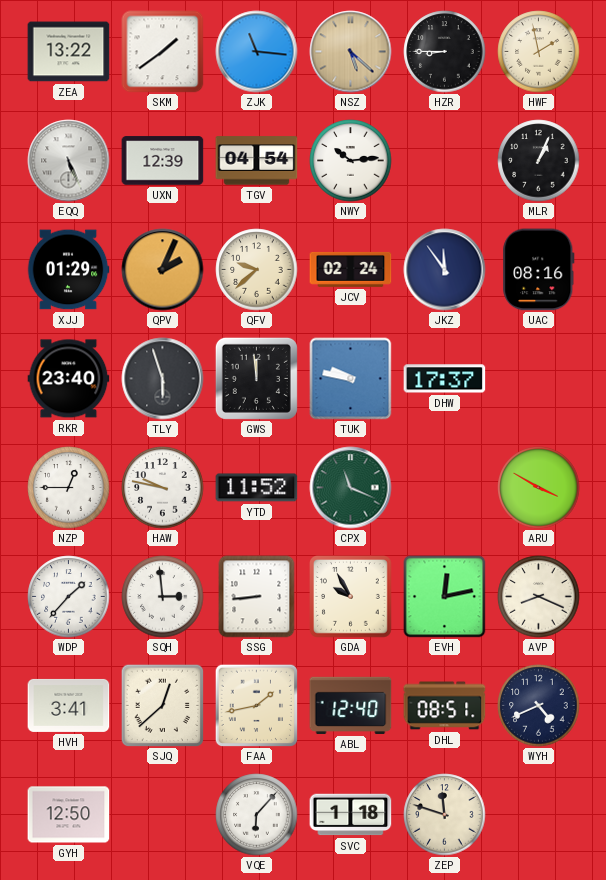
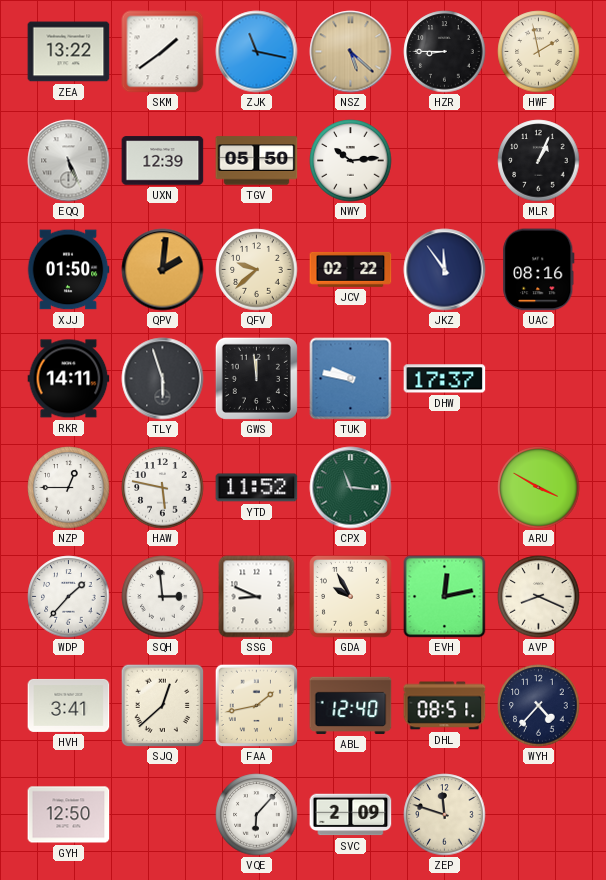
ZJK: 11:16 -> 11:17
TGV: 04:54 -> 05:50
XJJ: 01:29 -> 01:50
QPV: 2:04 -> 2:01
JCV: 02:24 -> 02:22
RKR: 23:40 -> 14:11
HAW: 9:47 -> 5:47
CPX: 11:19 -> 11:16
SSG: 8:44 -> 8:49
WYH: 4:41 -> 4:37
SVC: 1:18 -> 2:09
